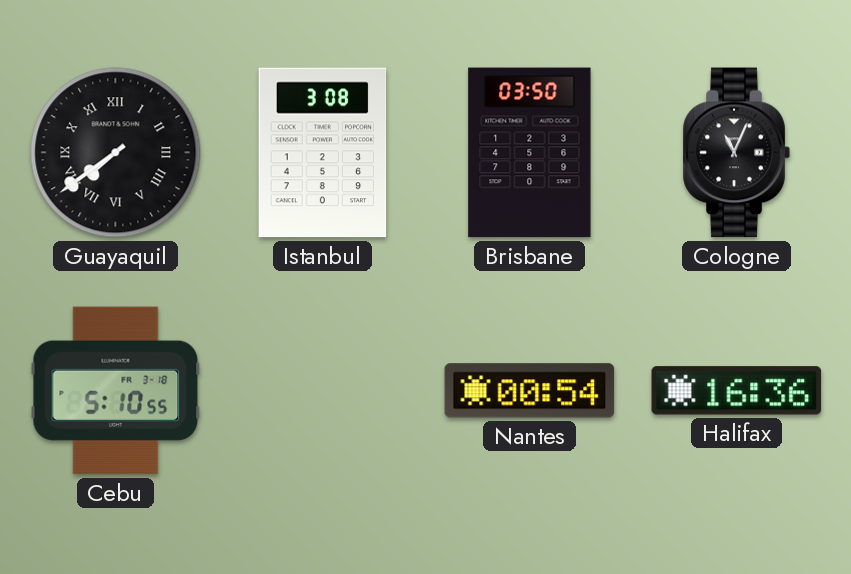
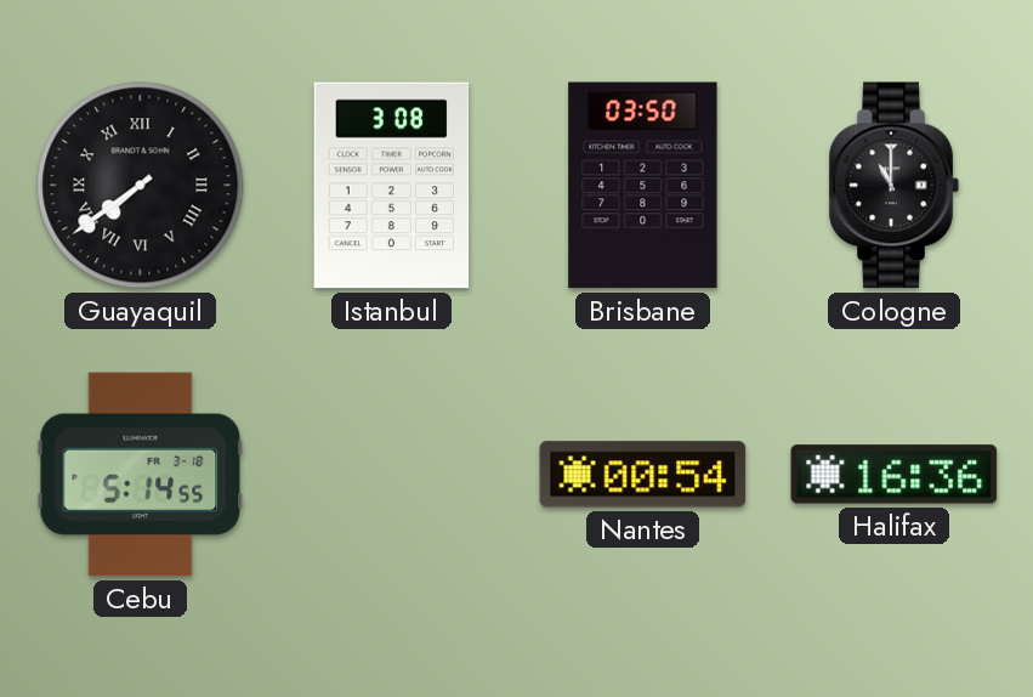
Cologne: 11:04 -> 11:00
Cebu: 5:10 -> 5:14
